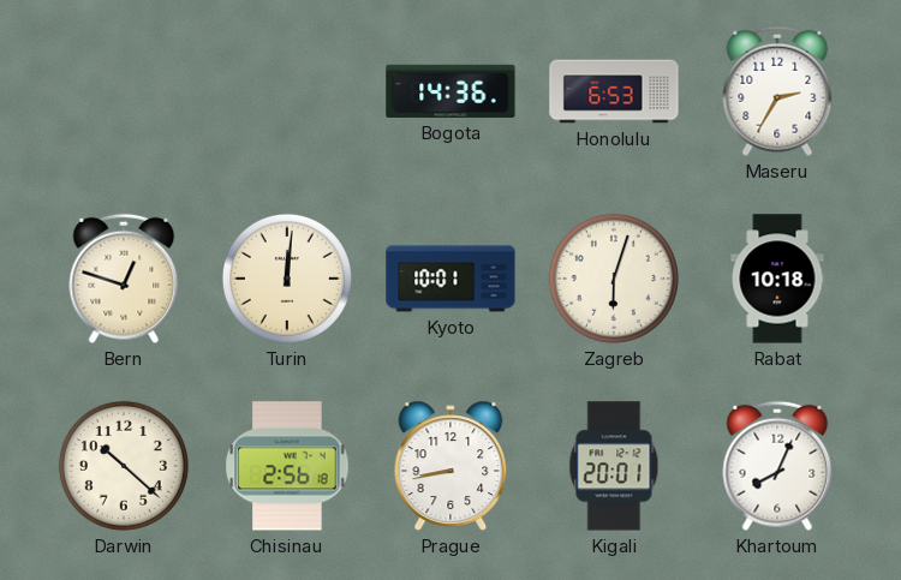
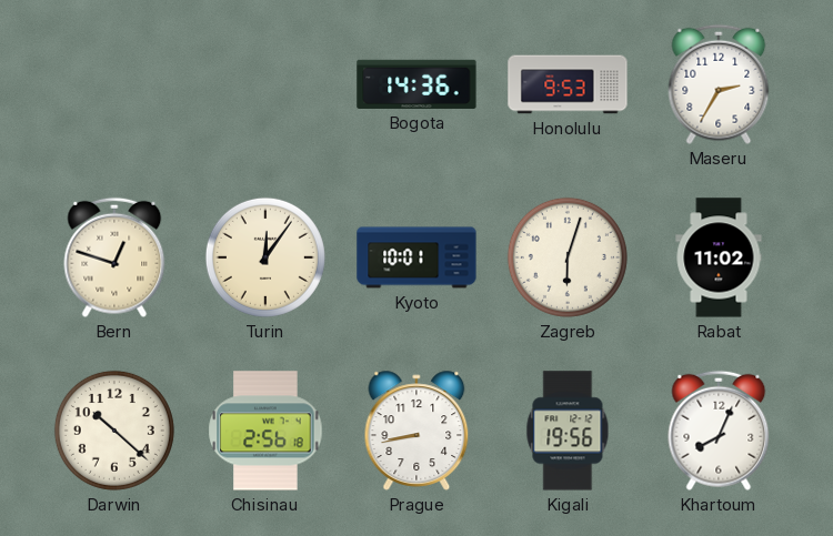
Honolulu: 6:53 -> 9:53
Turin: 12:01 -> 12:06
Rabat: 10:18 -> 11:02
Kigali: 20:01 -> 19:56
